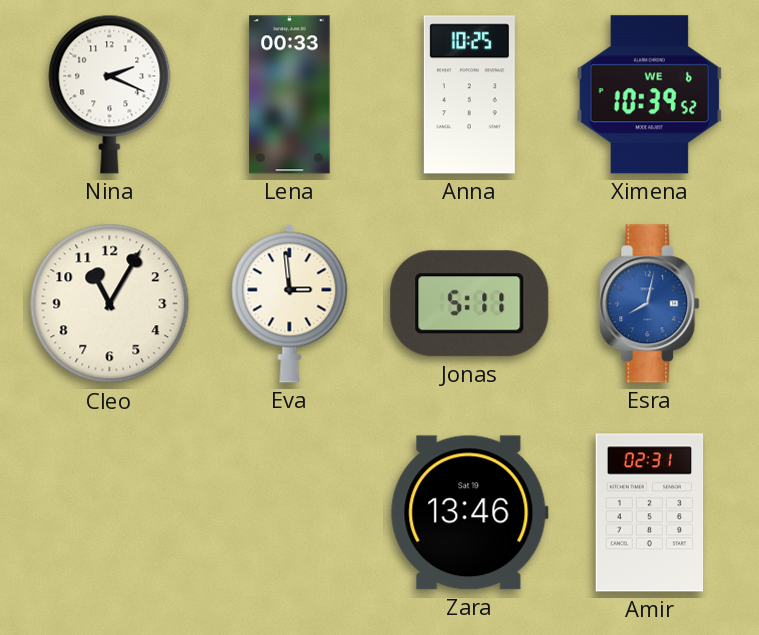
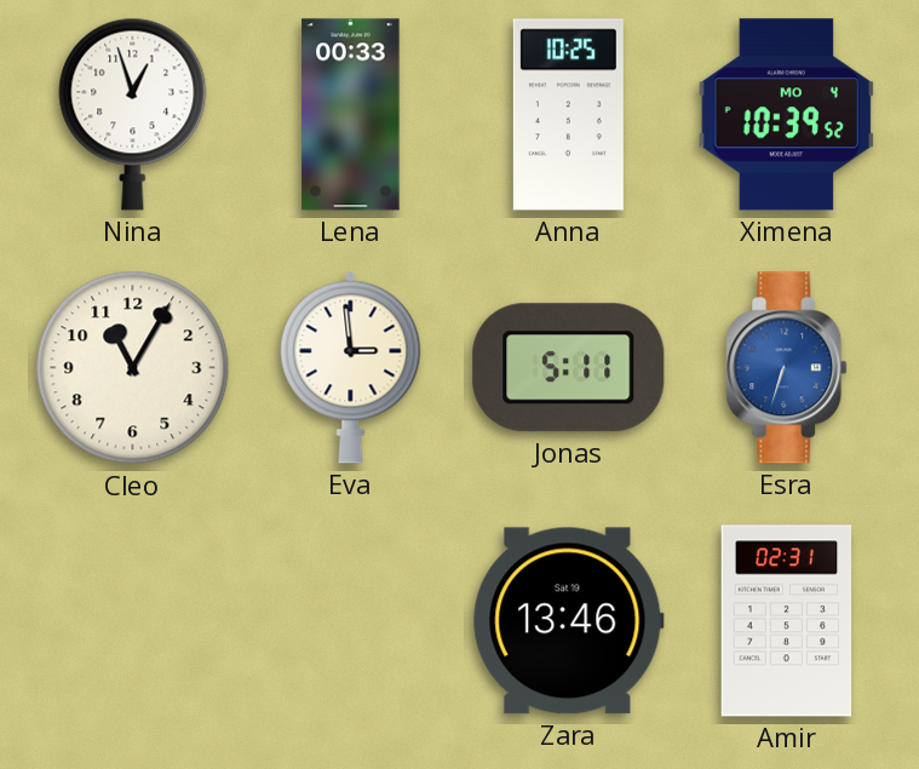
Nina: 2:19 -> 12:57
Ximena date: WE 6 -> MO 4
Esra: 8:02 -> 6:33
